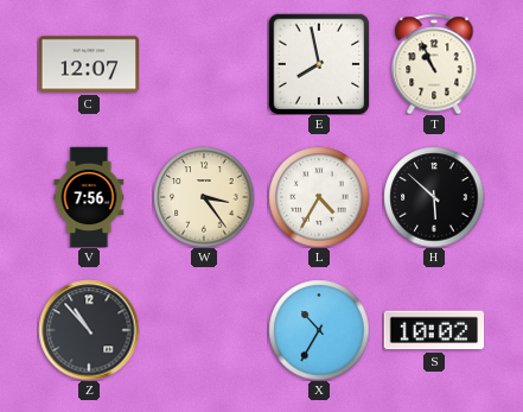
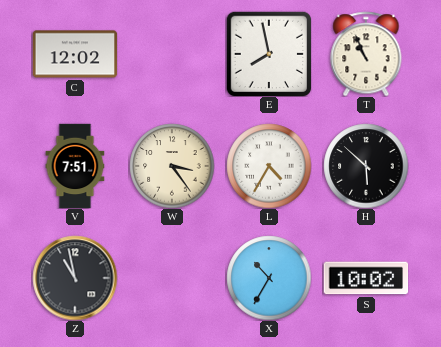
C: 12:07 -> 12:02
V: 7:56 -> 7:51
Z: 10:53 -> 10:58
